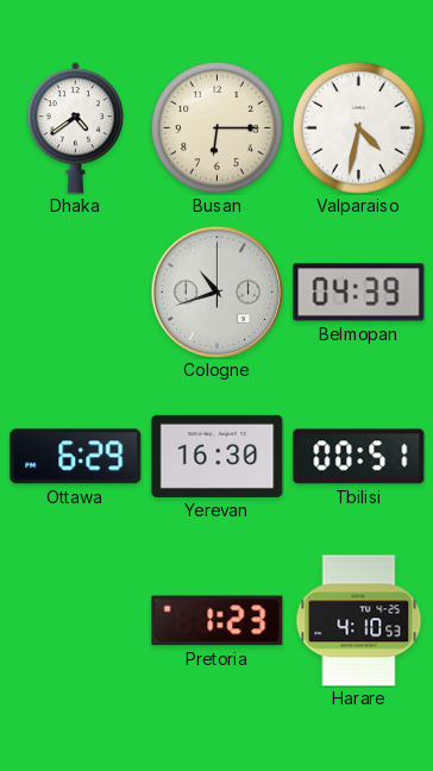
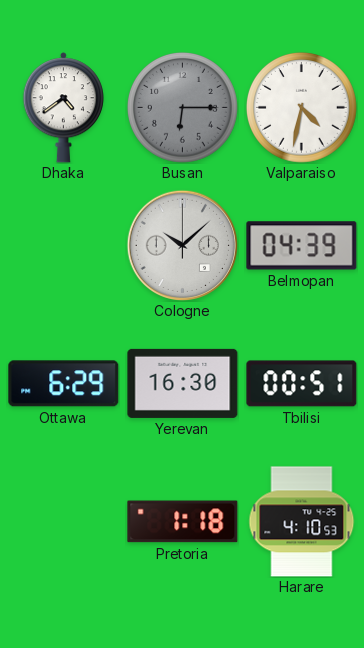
Busan dial: cream -> grey
Cologne: 10:42 -> 10:08
Pretoria: 1:23 -> 1:18
